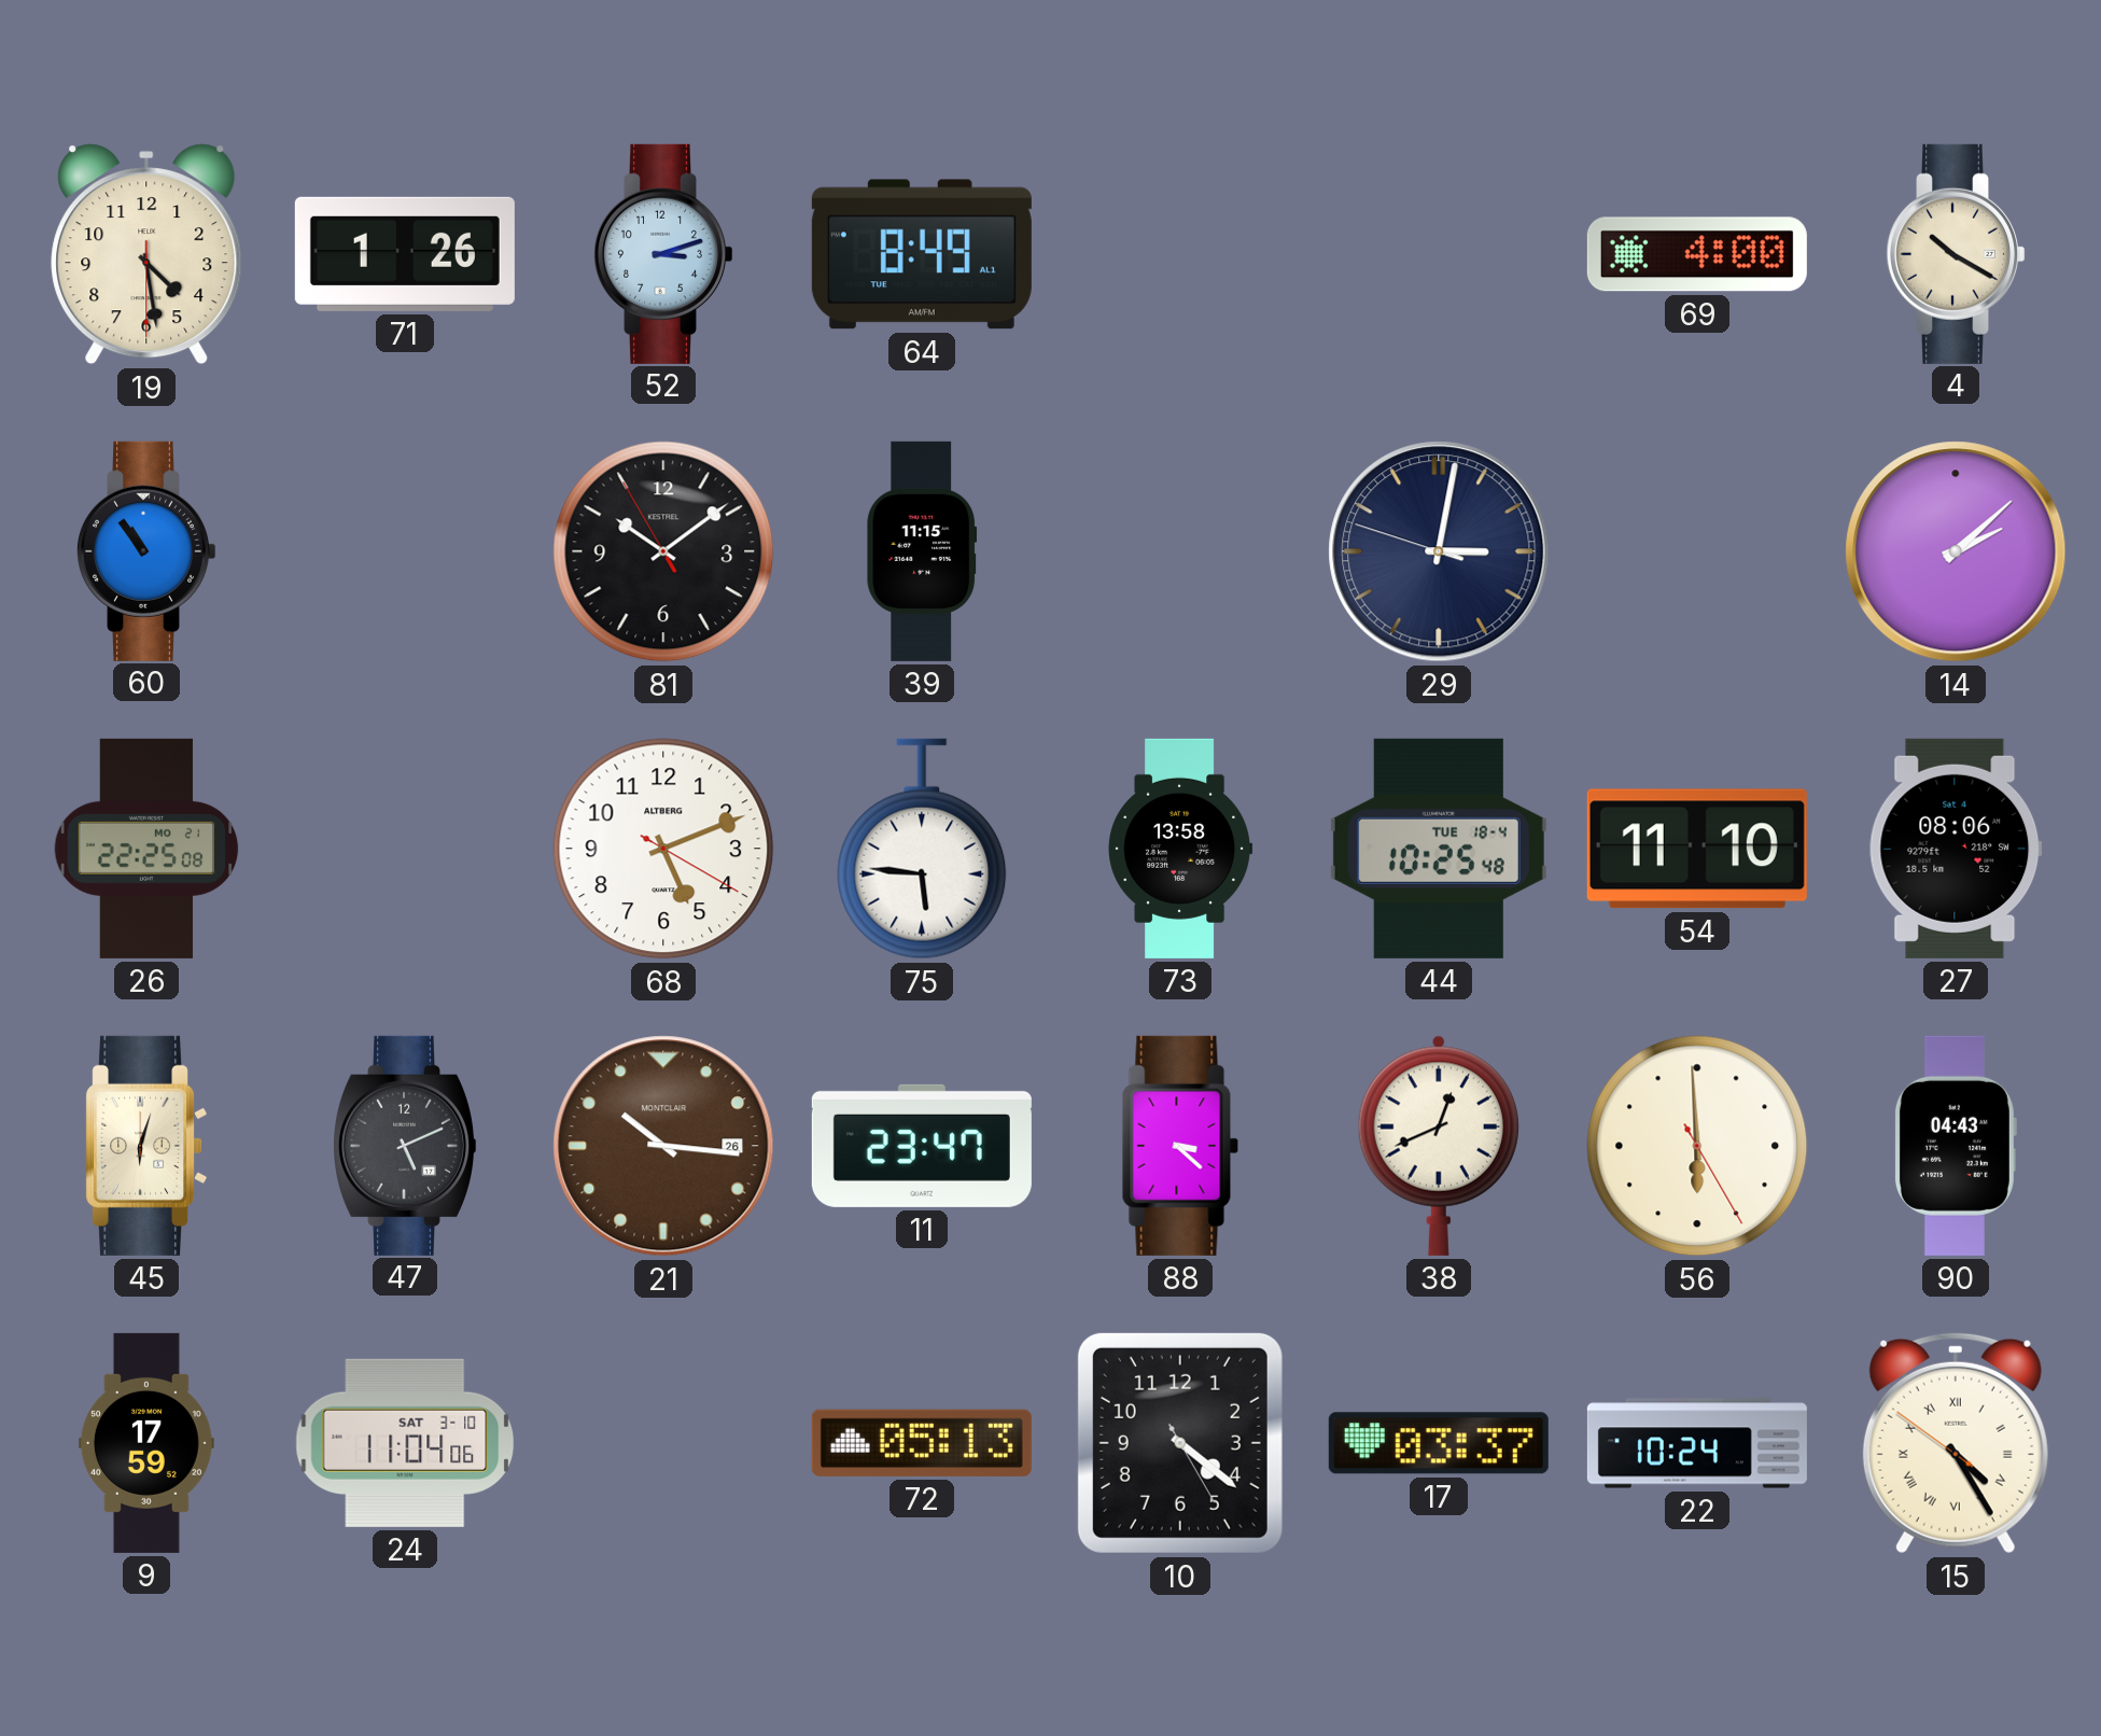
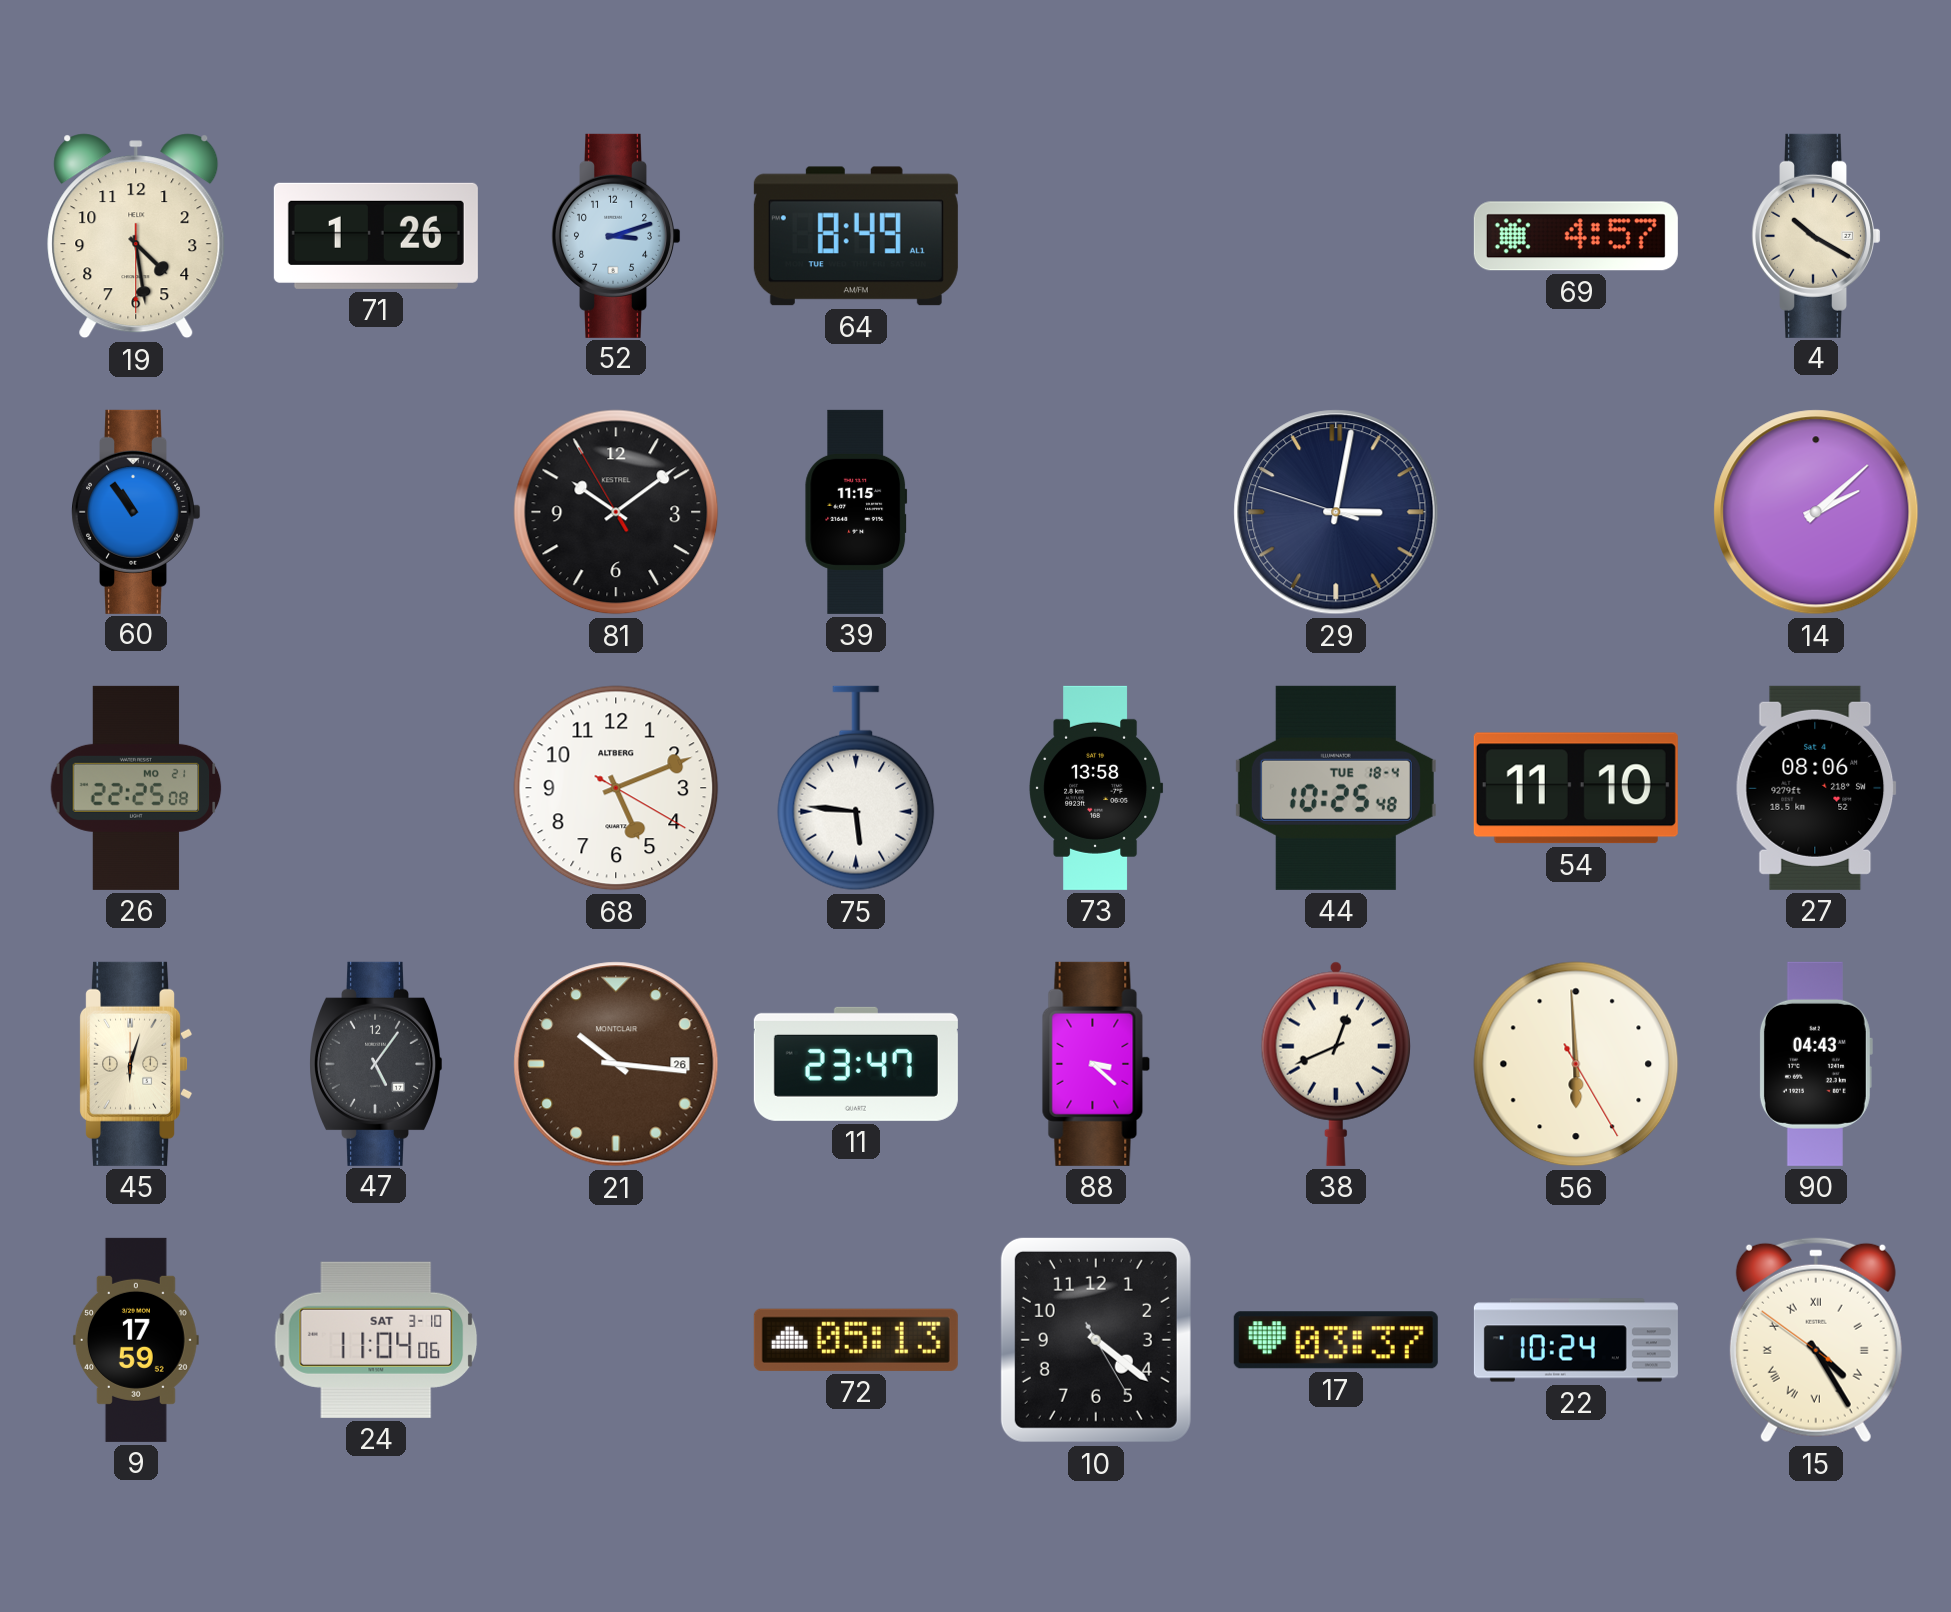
69: 4:00 -> 4:57
47: 5:11 -> 5:06
